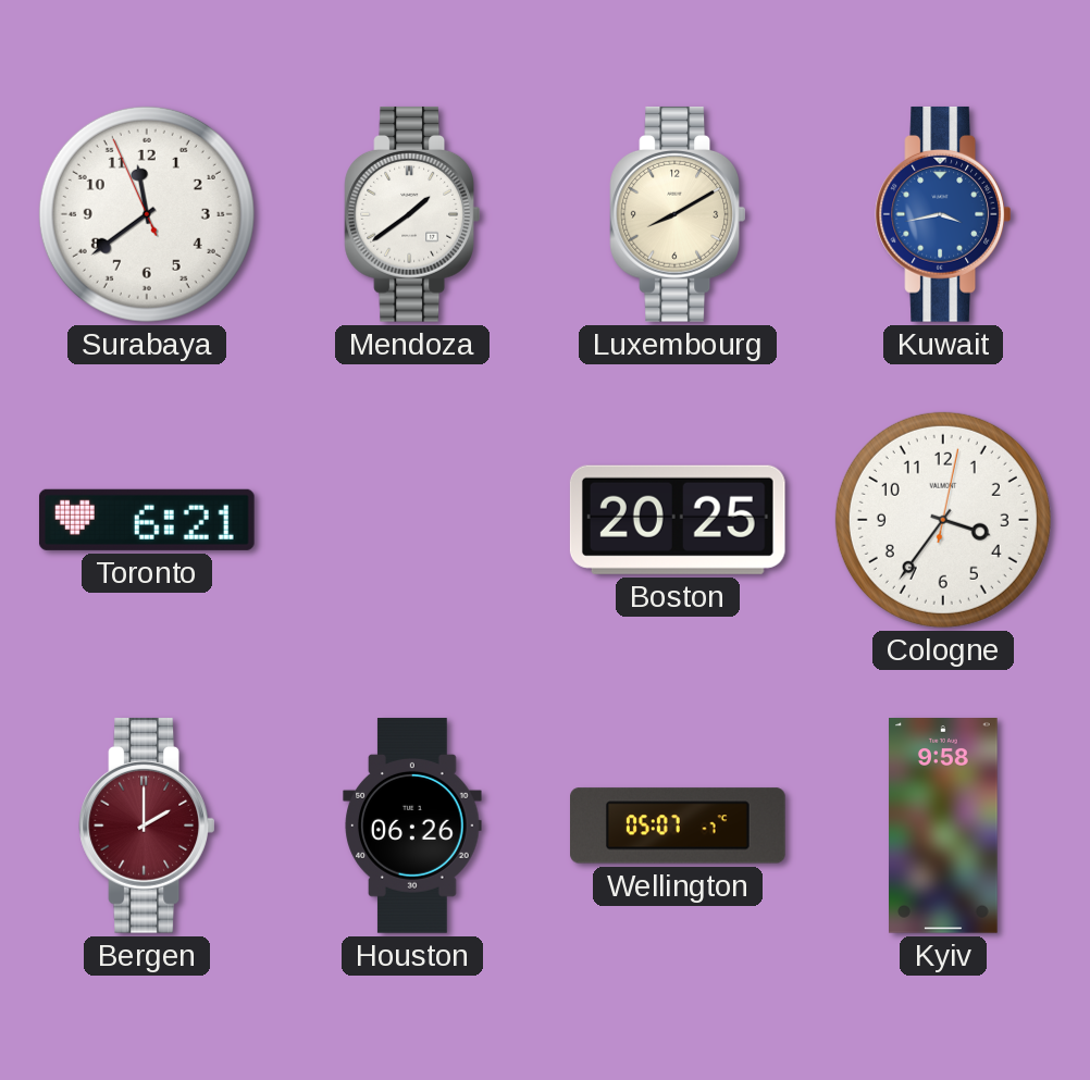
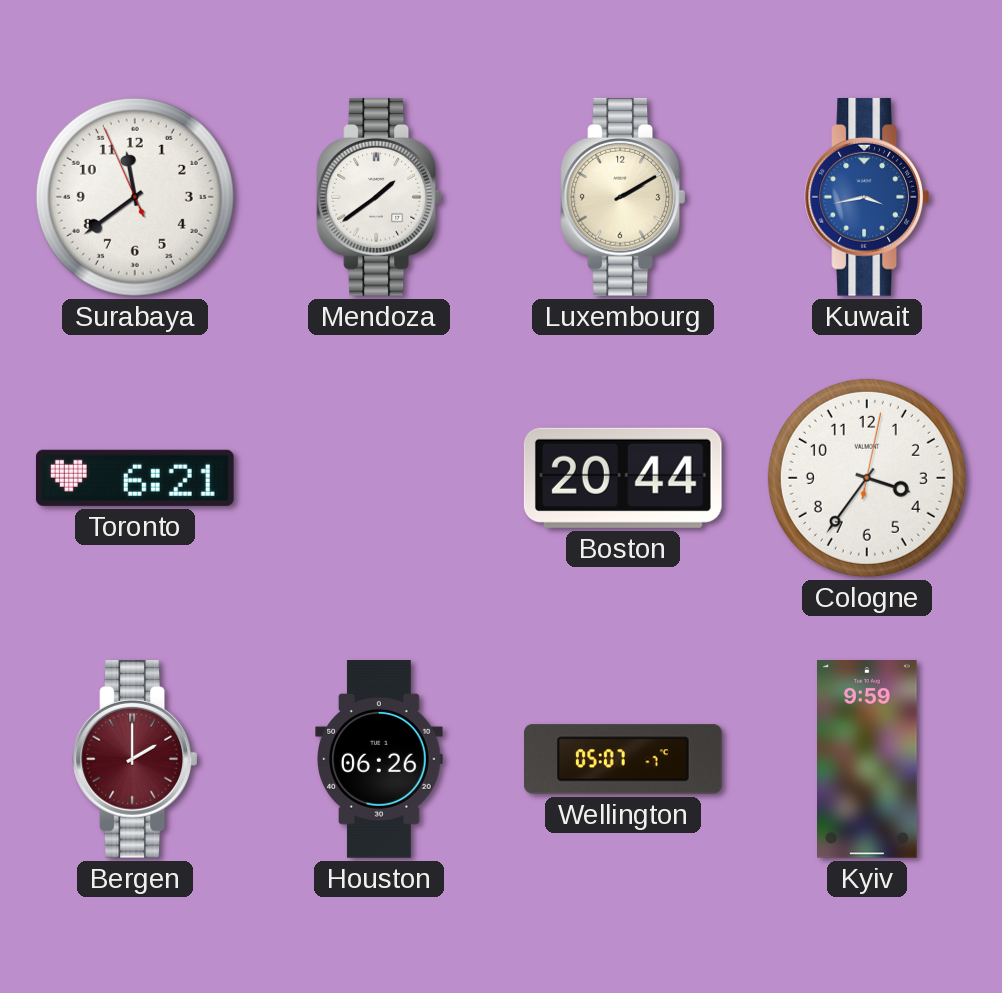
Luxembourg: 8:10 -> 2:10
Boston: 20:25 -> 20:44
Kyiv: 9:58 -> 9:59
